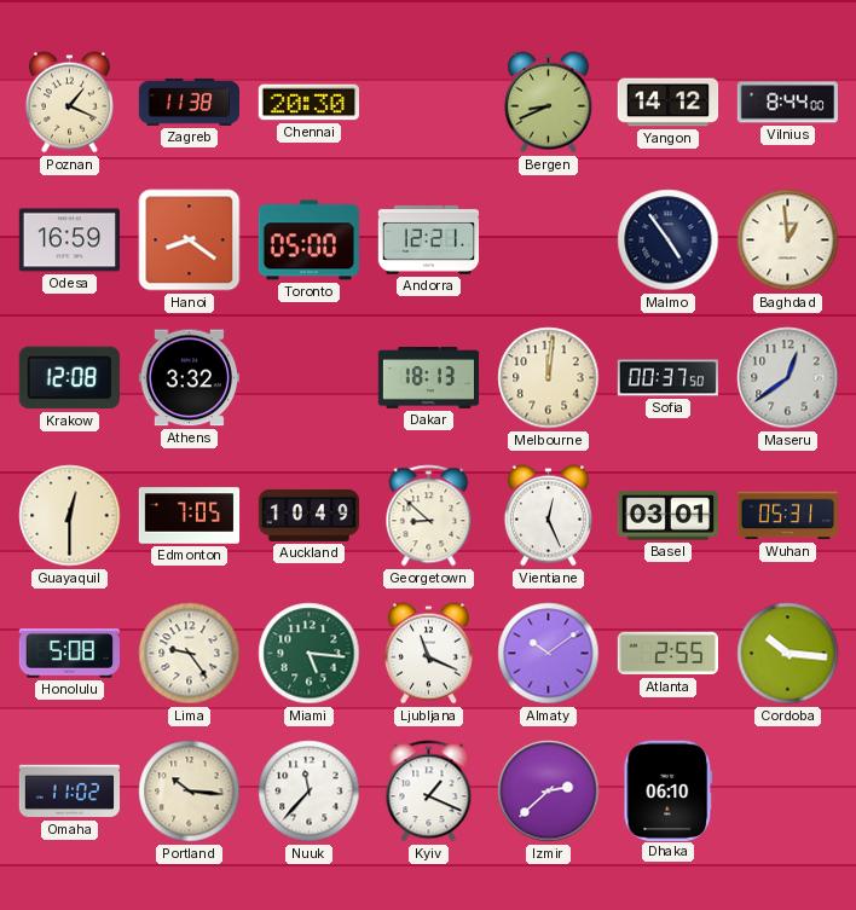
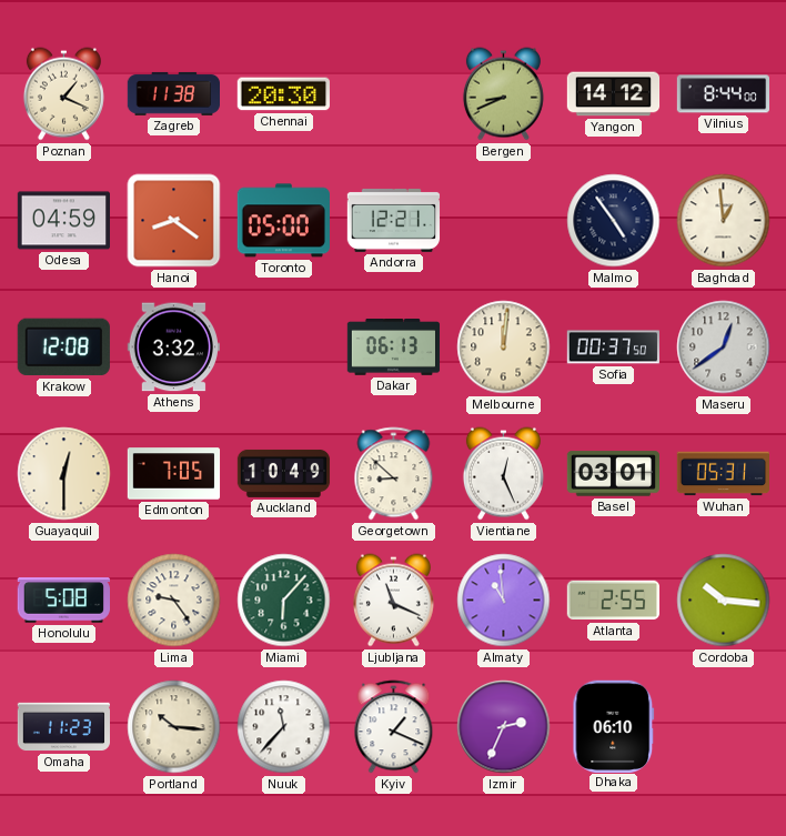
Odesa: 16:59 -> 04:59
Dakar: 18:13 -> 06:13
Miami: 5:16 -> 6:07
Almaty: 10:09 -> 10:59
Omaha: 11:02 -> 11:23
Izmir: 2:38 -> 2:34
